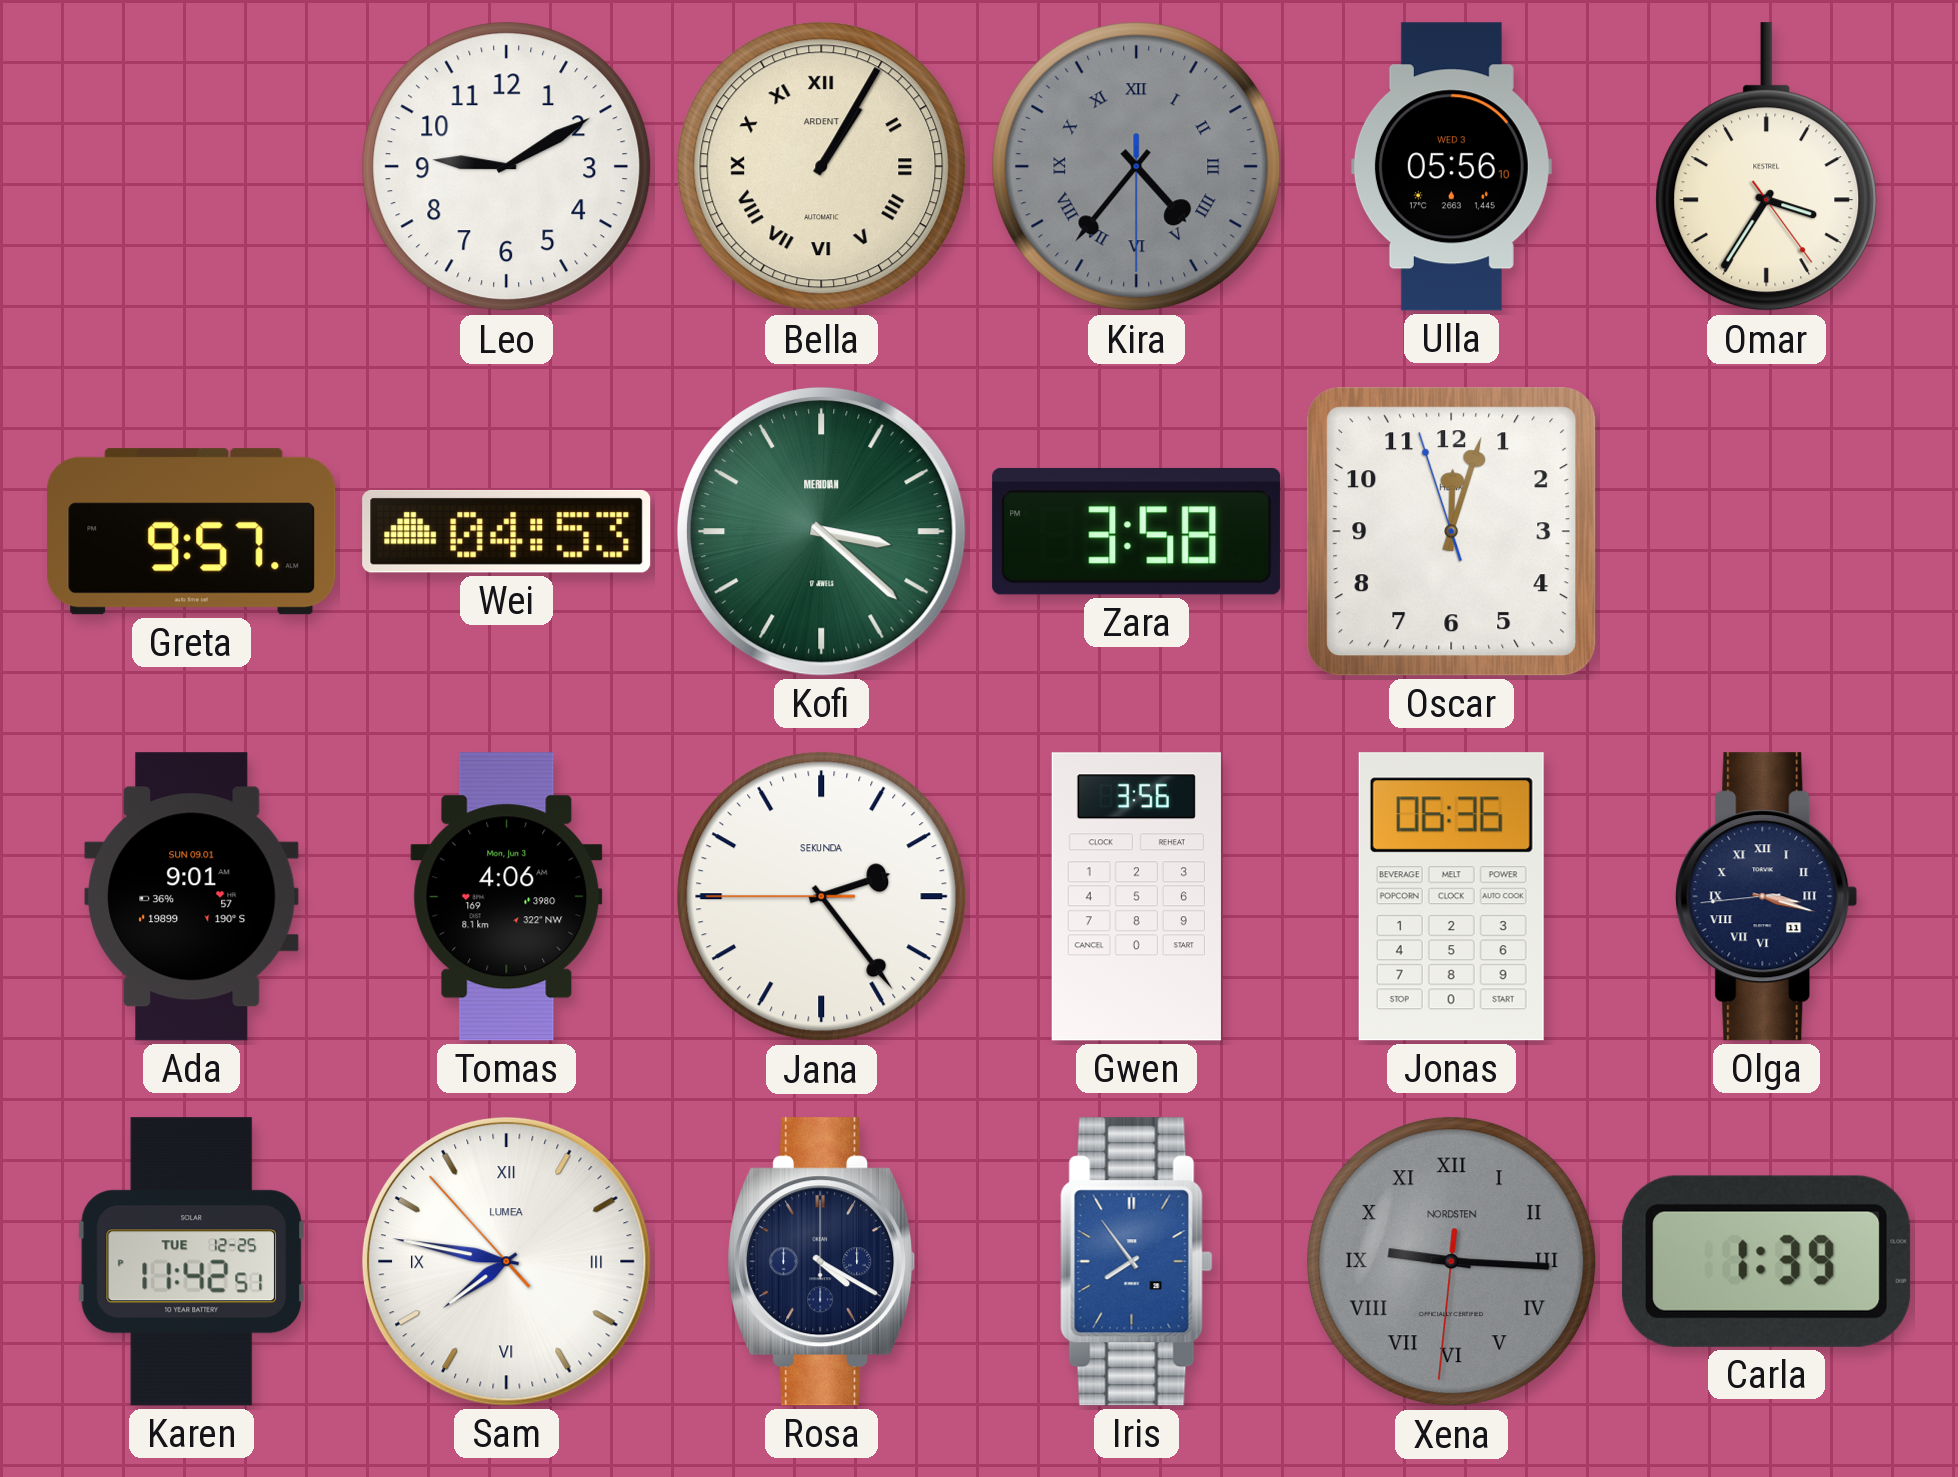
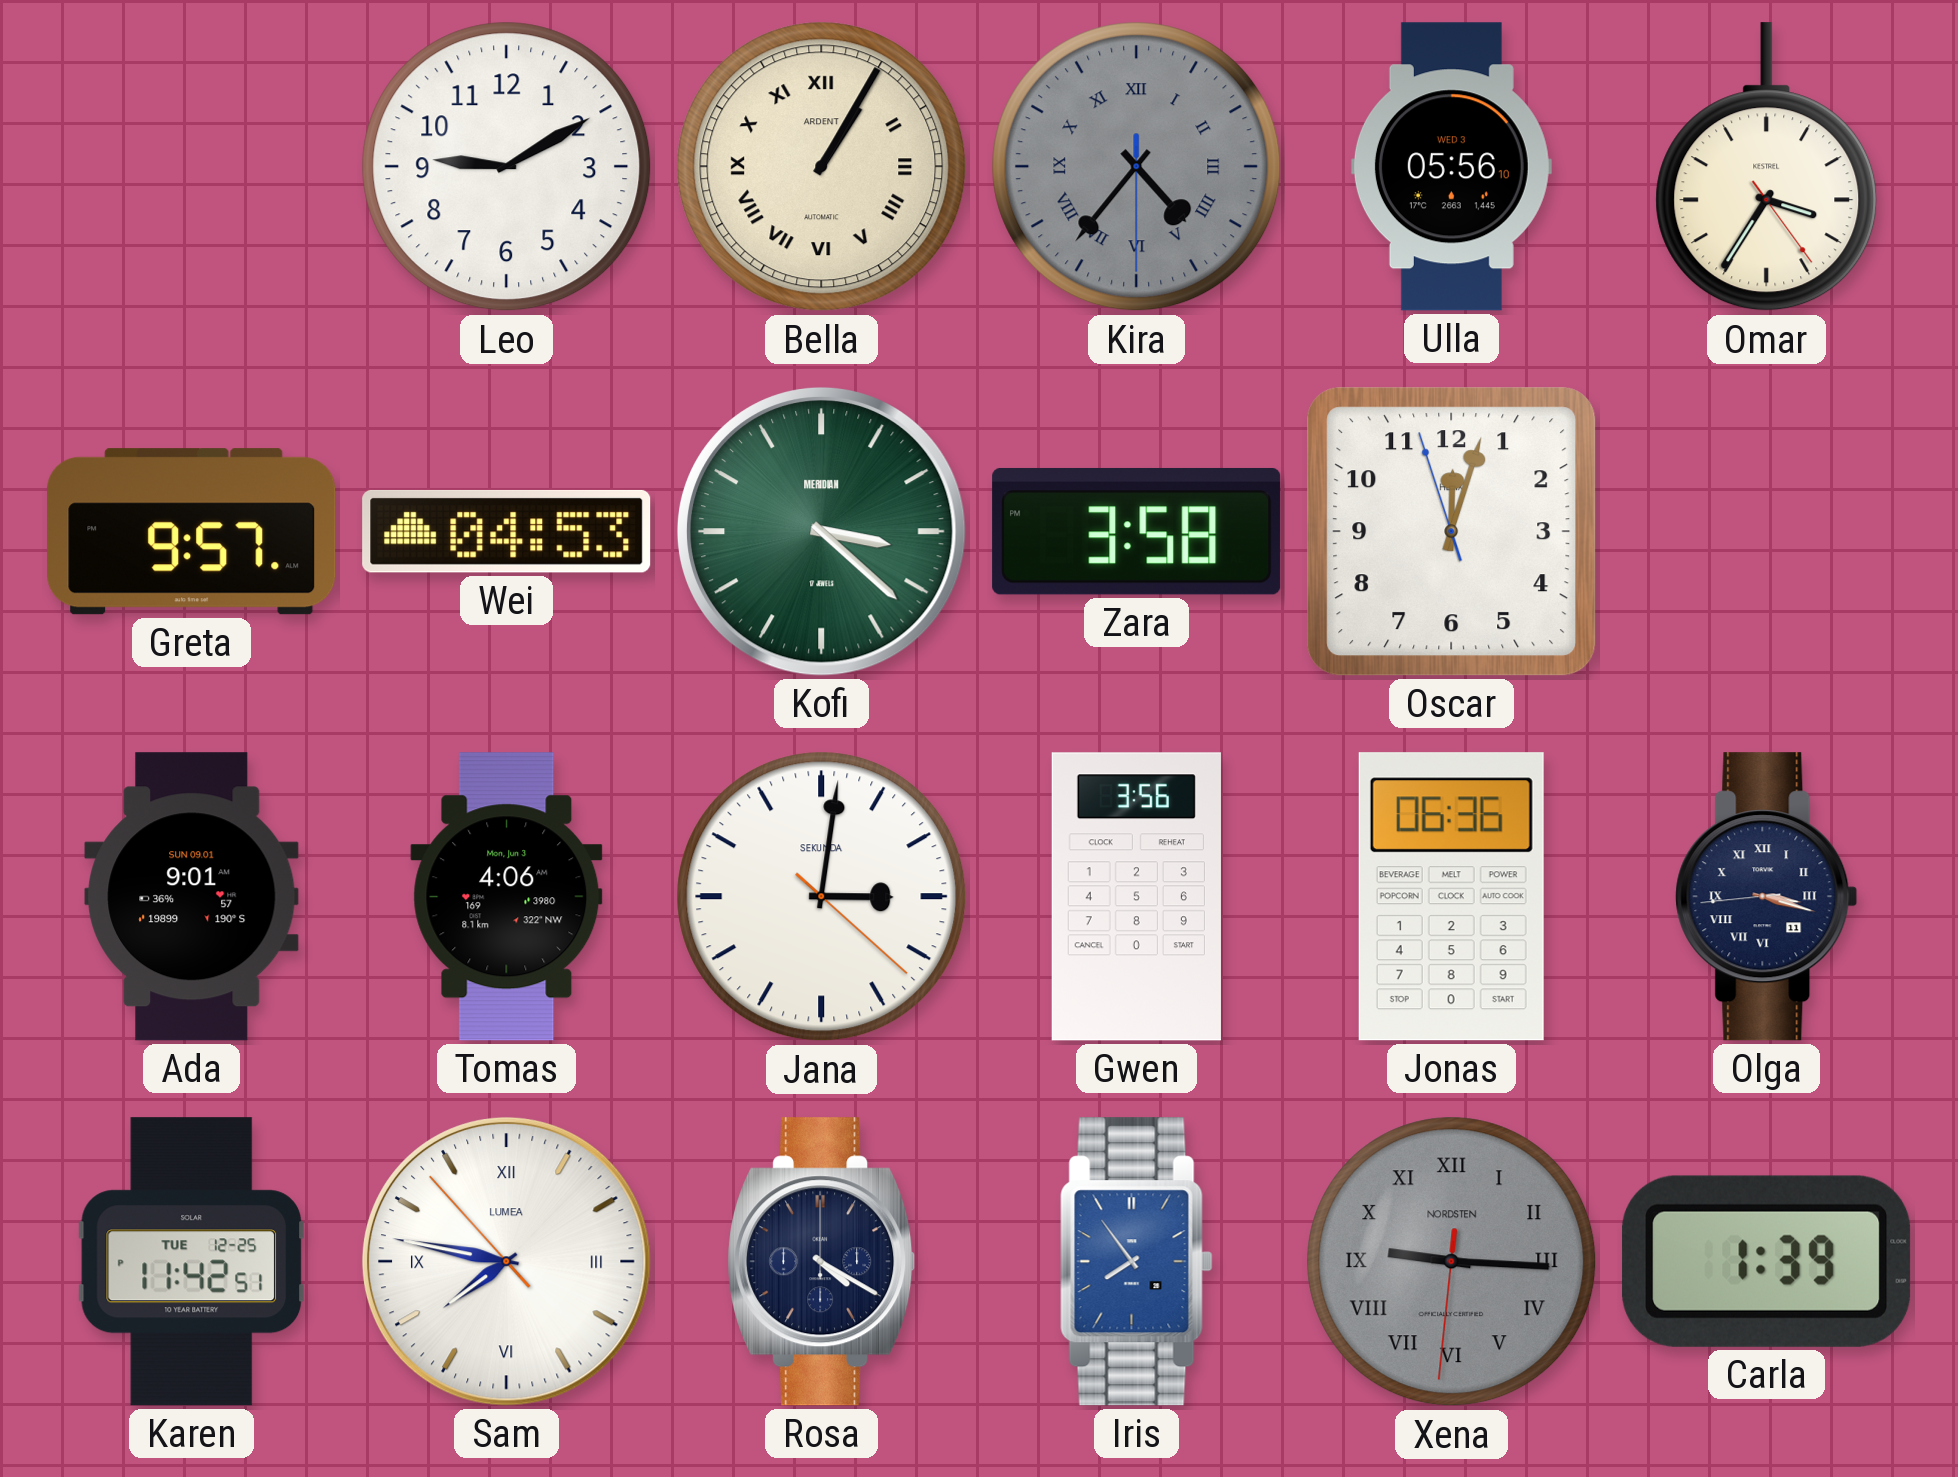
Jana: 2:23 -> 3:01
